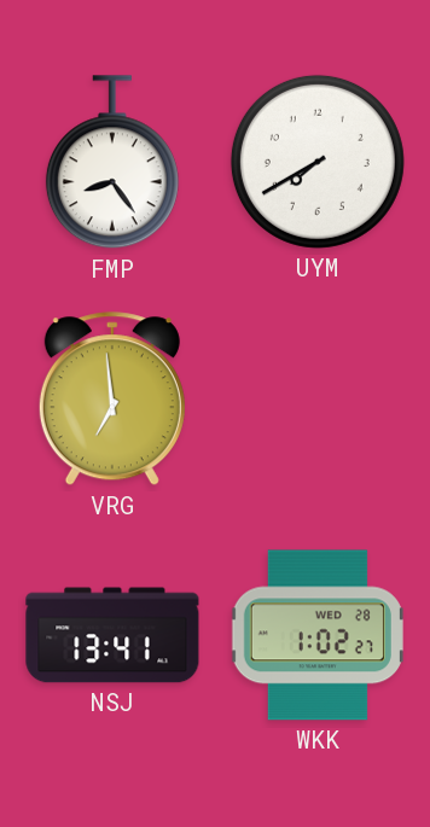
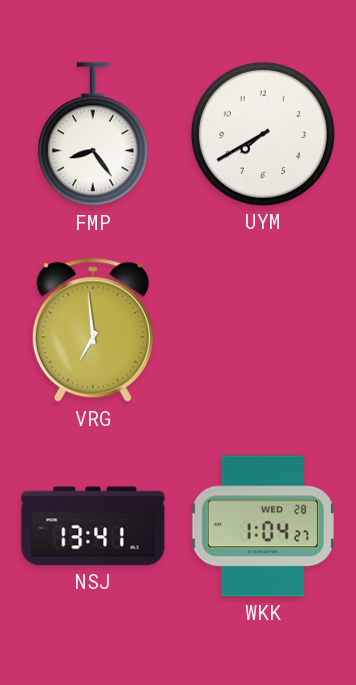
WKK: 1:02 -> 1:04
